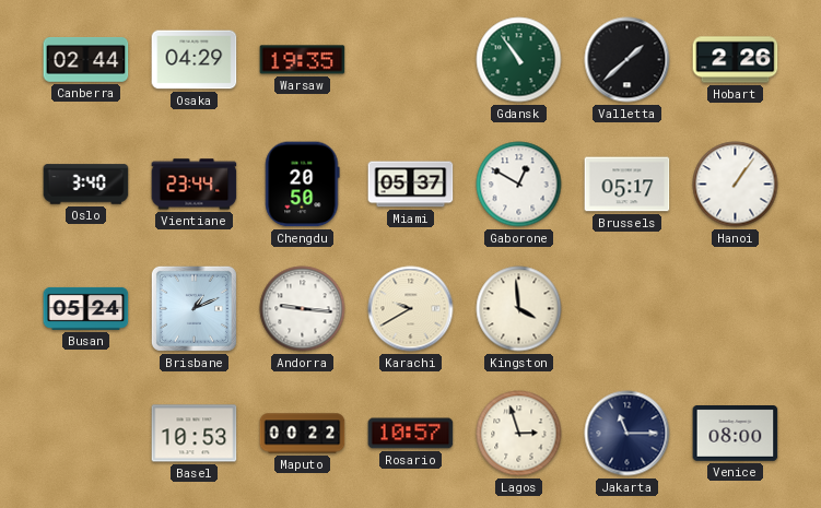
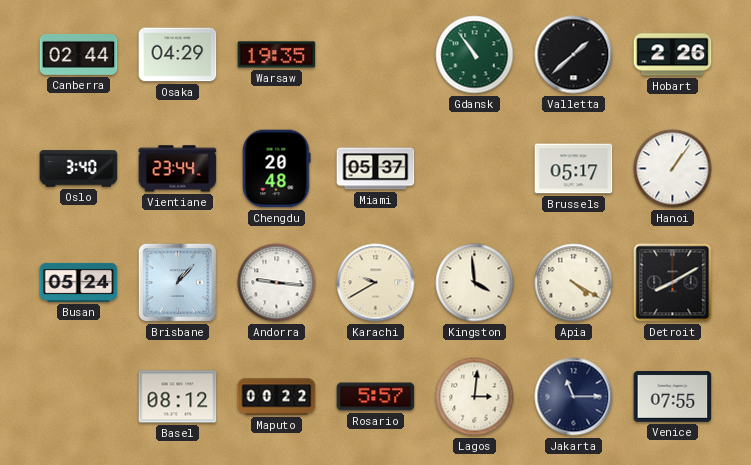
Chengdu: 20:50 -> 20:48
Gaborone: 12:50 -> none
Brisbane: 1:11 -> 1:07
Apia: none -> 4:20
Detroit: none -> 8:10
Basel: 10:53 -> 08:12
Rosario: 10:57 -> 5:57
Lagos: 2:57 -> 3:01
Venice: 08:00 -> 07:55
